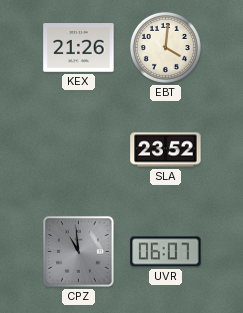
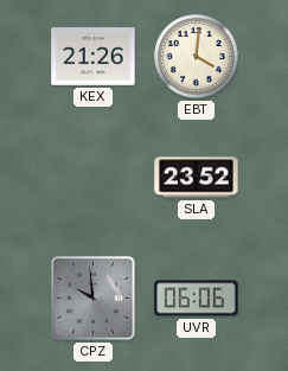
CPZ: 10:59 -> 9:59
UVR: 06:07 -> 06:06
